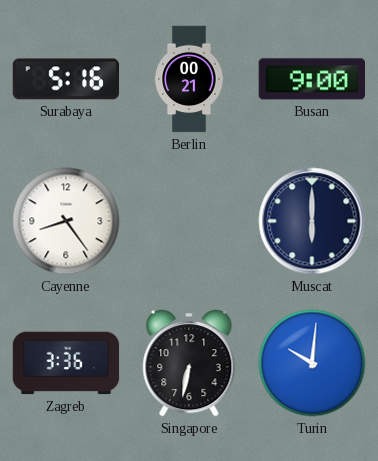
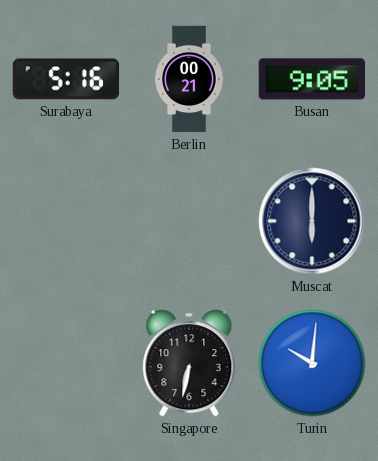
Busan: 9:00 -> 9:05
Cayenne: 8:24 -> none
Zagreb: 3:36 -> none
